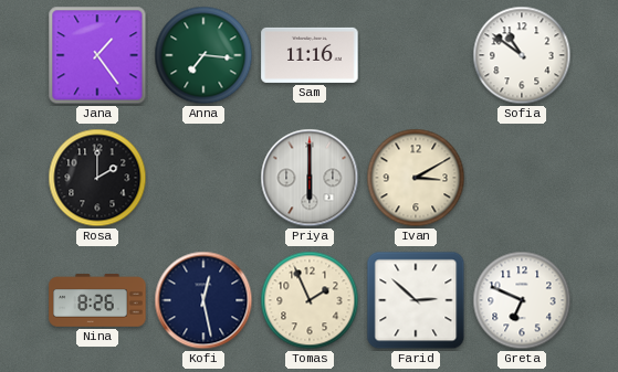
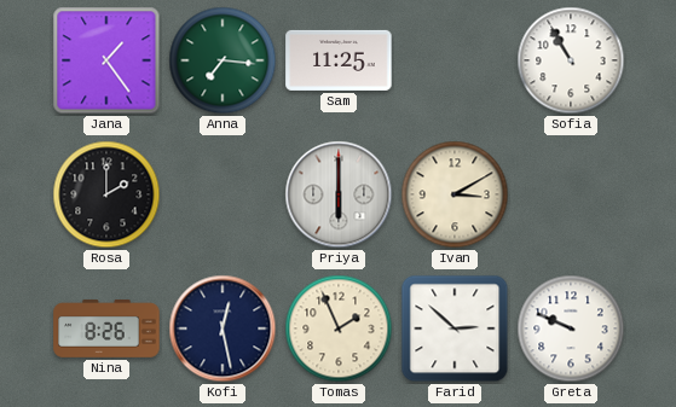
Sam: 11:16 -> 11:25
Sofia: 10:51 -> 10:55
Greta: 6:49 -> 9:49
